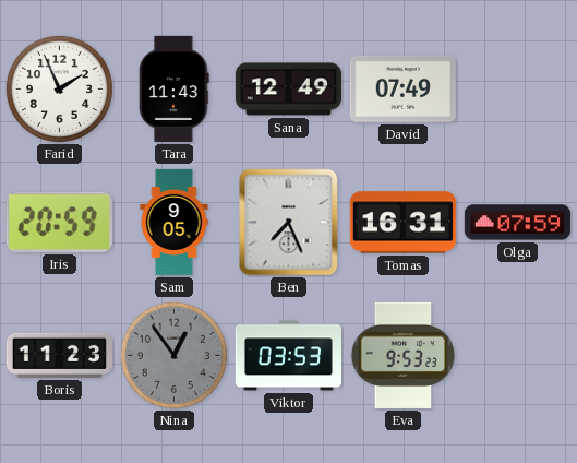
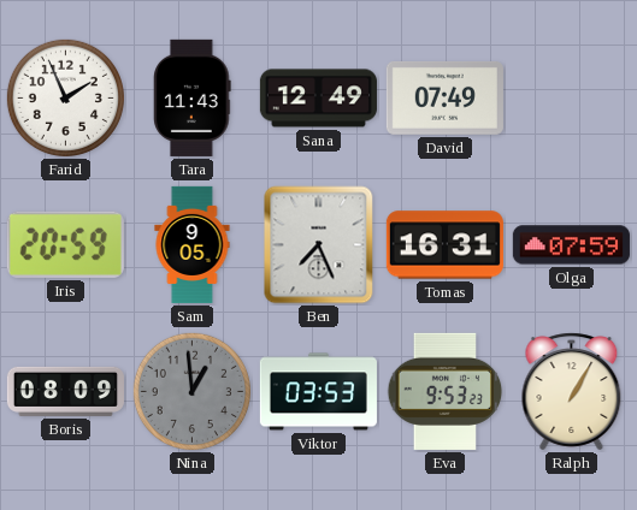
Boris: 11:23 -> 08:09
Nina: 12:54 -> 12:59
Ralph: none -> 1:05
